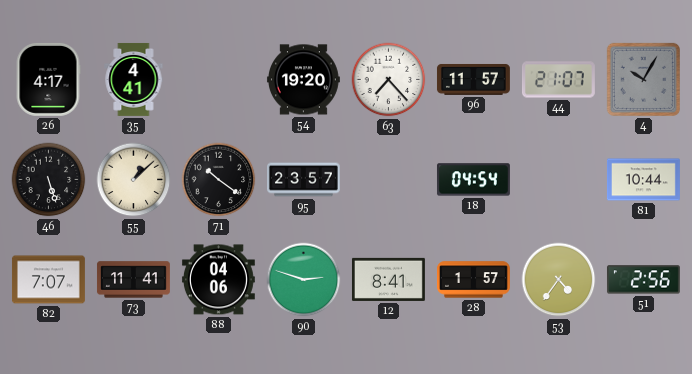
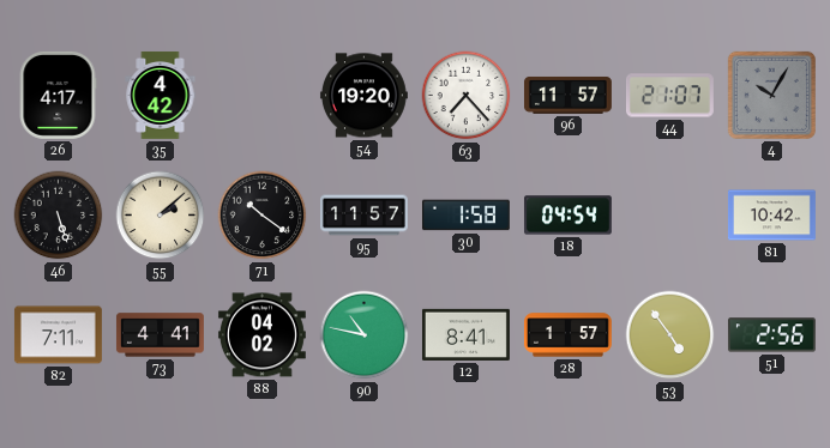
35: 4:41 -> 4:42
55: 1:08 -> 2:08
95: 23:57 -> 11:57
30: none -> 1:58
81: 10:44 -> 10:42
82: 7:07 -> 7:11
73: 11:41 -> 4:41
88: 04:06 -> 04:02
90: 2:48 -> 10:47
53: 4:36 -> 4:54
